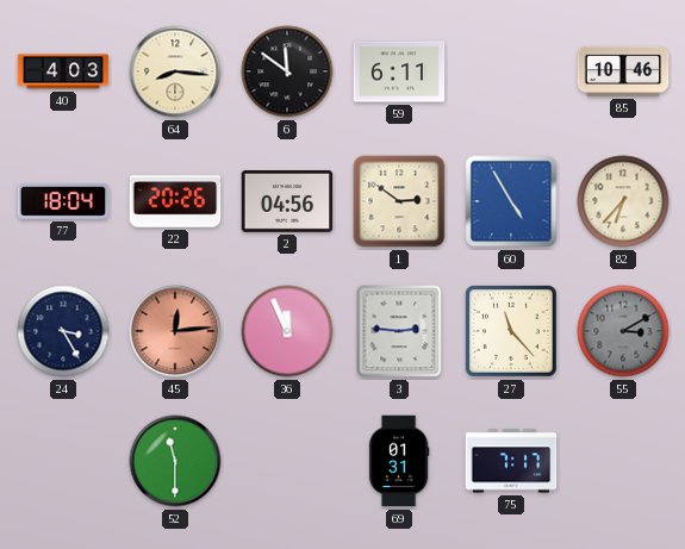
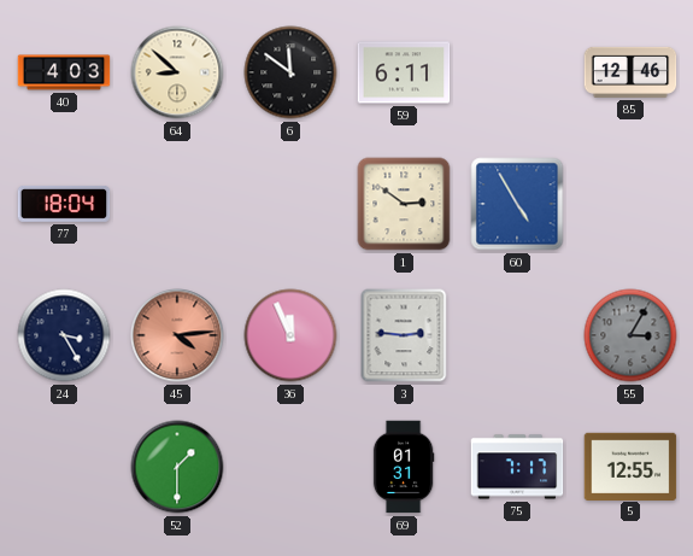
64: 8:16 -> 8:52
85: 10:46 -> 12:46
22: 20:26 -> none
2: 04:56 -> none
82: 6:37 -> none
45: 12:14 -> 4:14
27: 11:23 -> none
55: 3:10 -> 3:05
52: 11:30 -> 1:30
5: none -> 12:55
